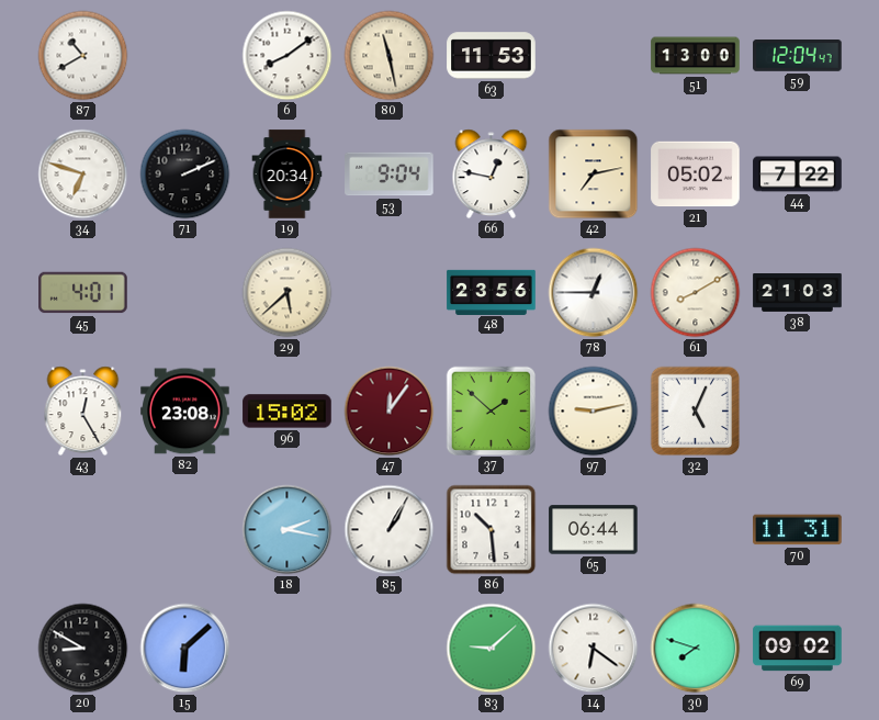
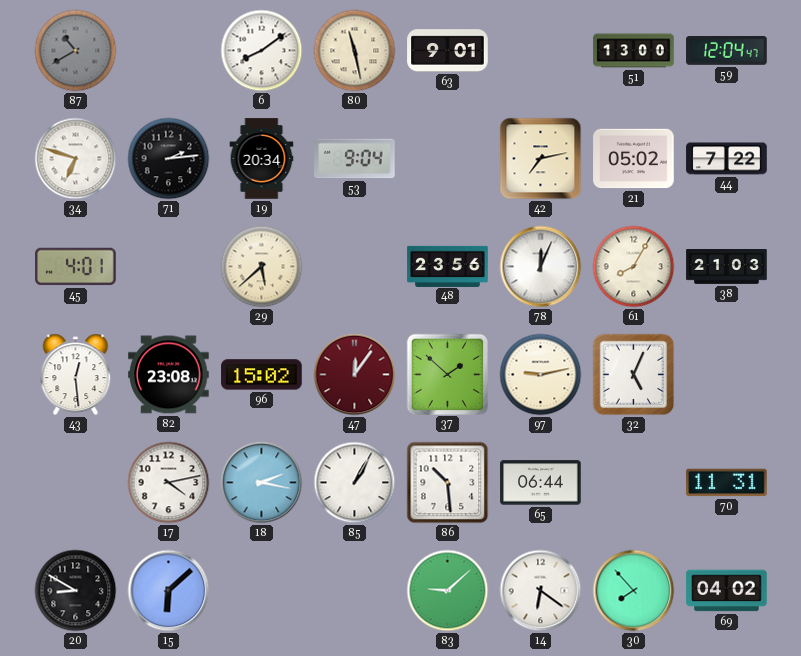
87 dial: white -> grey
63: 11:53 -> 9:01
71: 2:11 -> 2:14
66: 12:47 -> none
78: 12:45 -> 12:04
61: 8:10 -> 8:05
43: 12:25 -> 12:29
17: none -> 4:13
30: 7:48 -> 7:53
69: 09:02 -> 04:02
